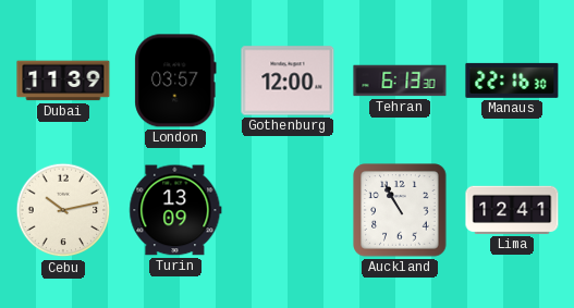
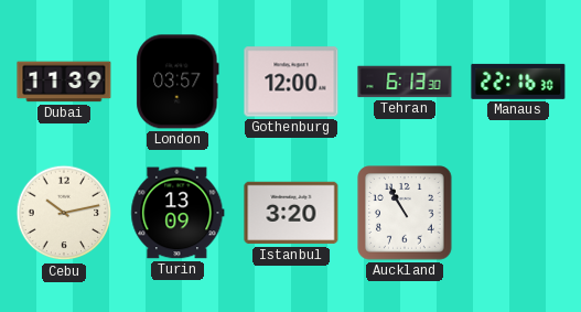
Istanbul: none -> 3:20
Lima: 12:41 -> none
